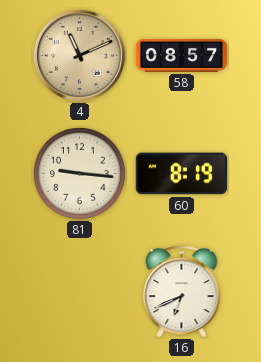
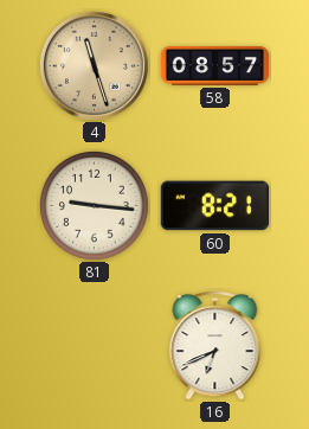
4: 11:11 -> 11:27
60: 8:19 -> 8:21
